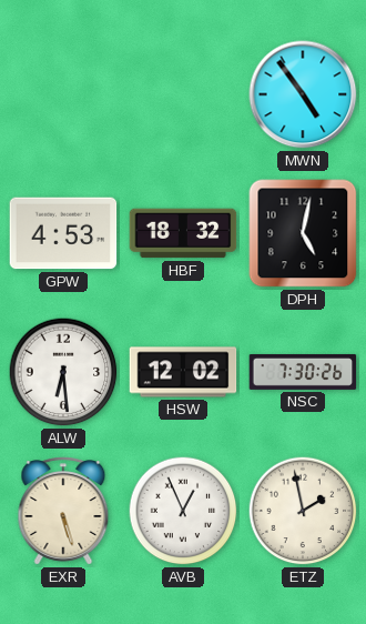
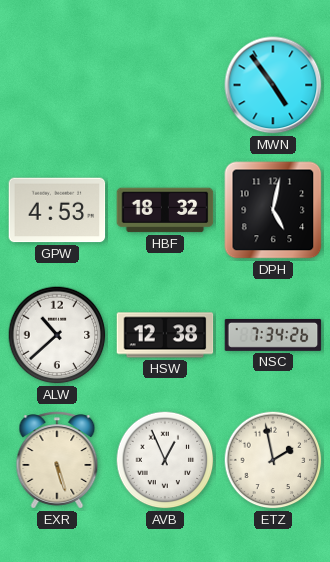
ALW: 6:29 -> 10:38
HSW: 12:02 -> 12:38
NSC: 7:30 -> 7:34
